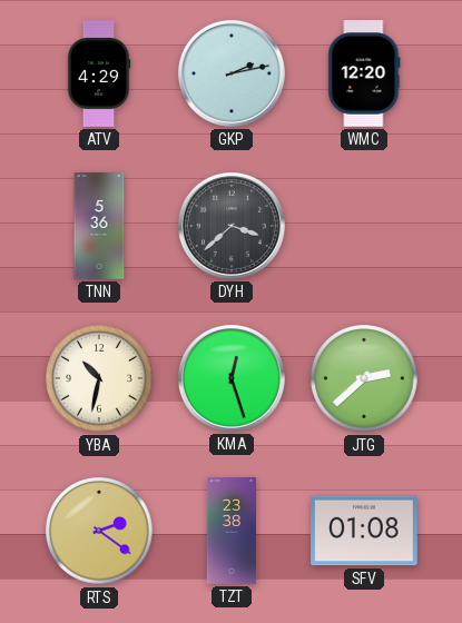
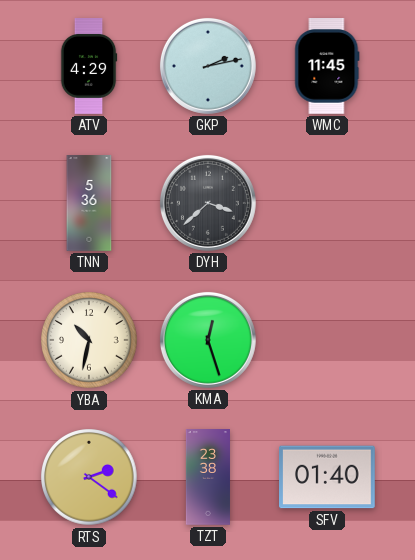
WMC: 12:20 -> 11:45
JTG: 2:38 -> none
SFV: 01:08 -> 01:40
